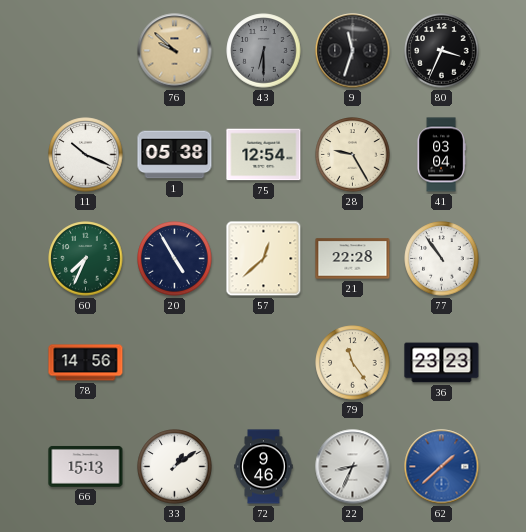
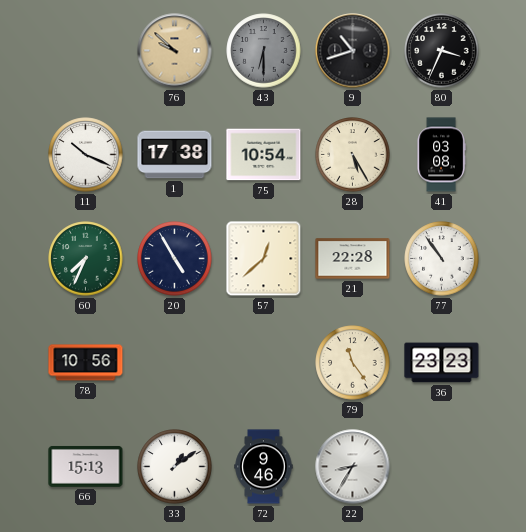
9: 11:33 -> 10:42
1: 05:38 -> 17:38
75: 12:54 -> 10:54
28: 9:25 -> 5:25
41: 03:04 -> 03:08
78: 14:56 -> 10:56
22: 8:34 -> 8:35
62: 1:38 -> none
